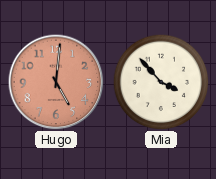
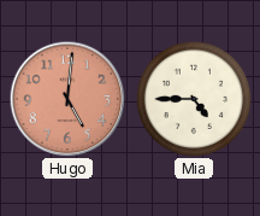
Mia: 3:53 -> 4:45
